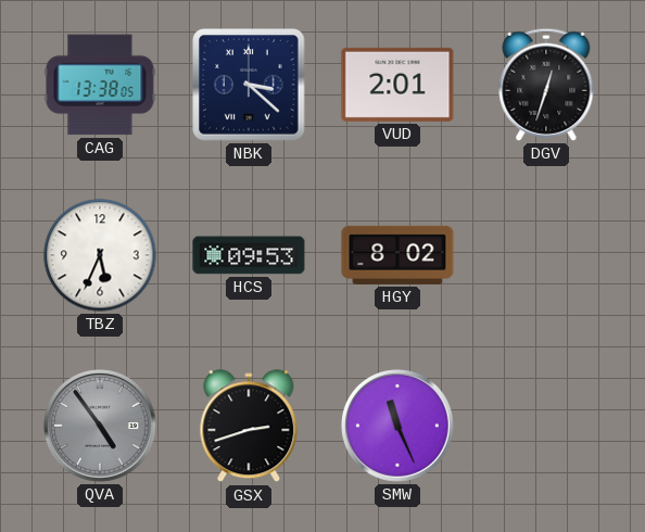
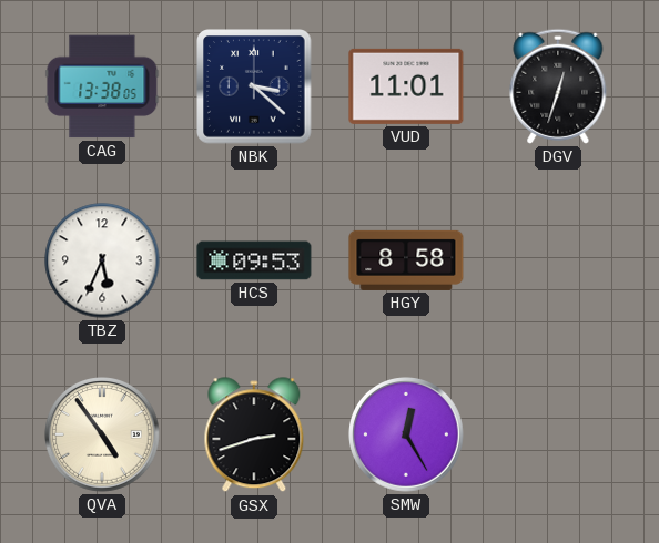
VUD: 2:01 -> 11:01
HGY: 8:02 -> 8:58
QVA dial: grey -> cream
SMW: 11:26 -> 12:25
